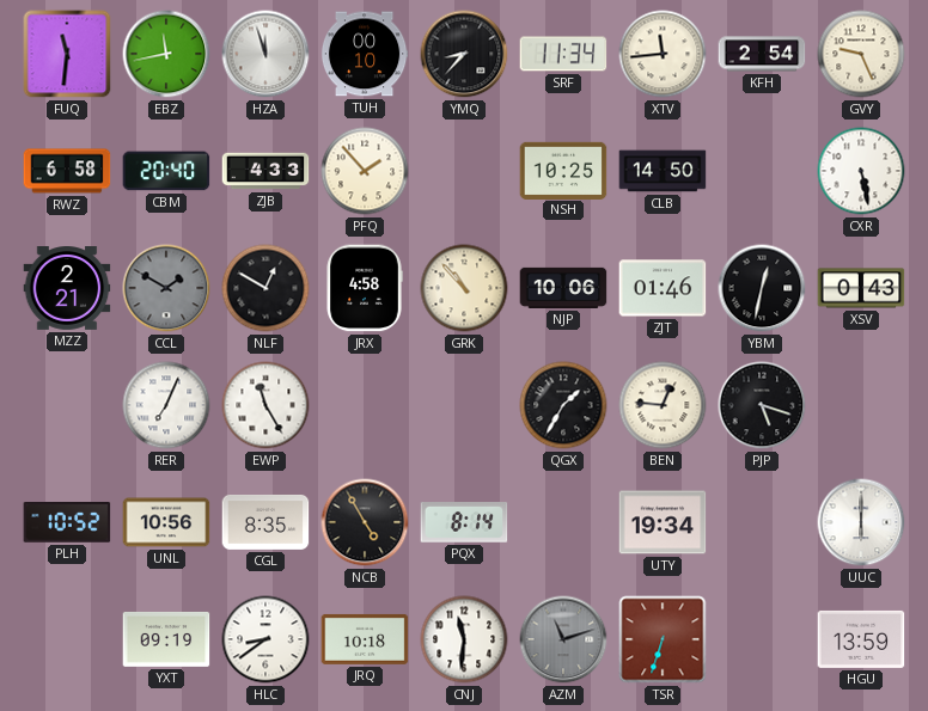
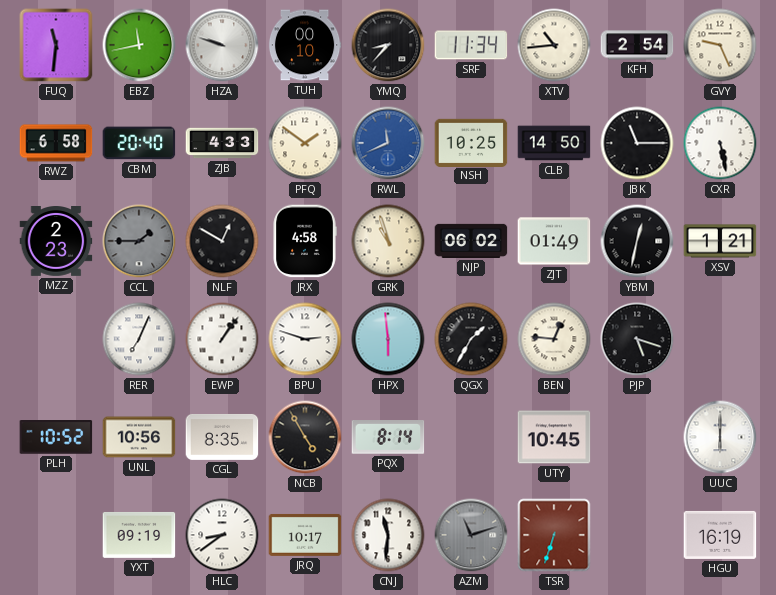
HZA: 11:57 -> 9:48
XTV: 11:44 -> 10:44
PFQ: 1:53 -> 1:51
RWL: none -> 11:41
JBK: none -> 11:15
MZZ: 2:21 -> 2:23
CCL: 1:50 -> 1:45
GRK: 10:53 -> 10:57
NJP: 10:06 -> 06:02
ZJT: 01:46 -> 01:49
XSV: 0:43 -> 1:21
EWP: 11:25 -> 1:06
BPU: none -> 2:48
HPX: none -> 5:59
UTY: 19:34 -> 10:45
JRQ: 10:18 -> 10:17
HGU: 13:59 -> 16:19
